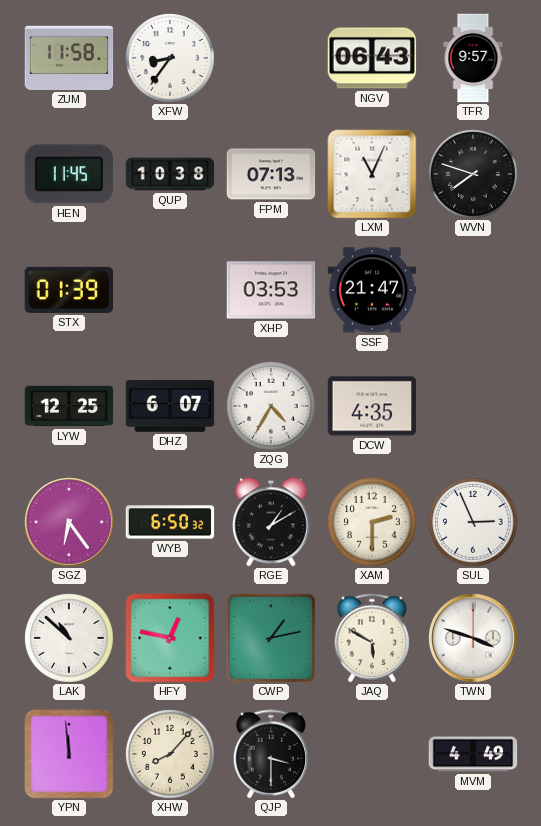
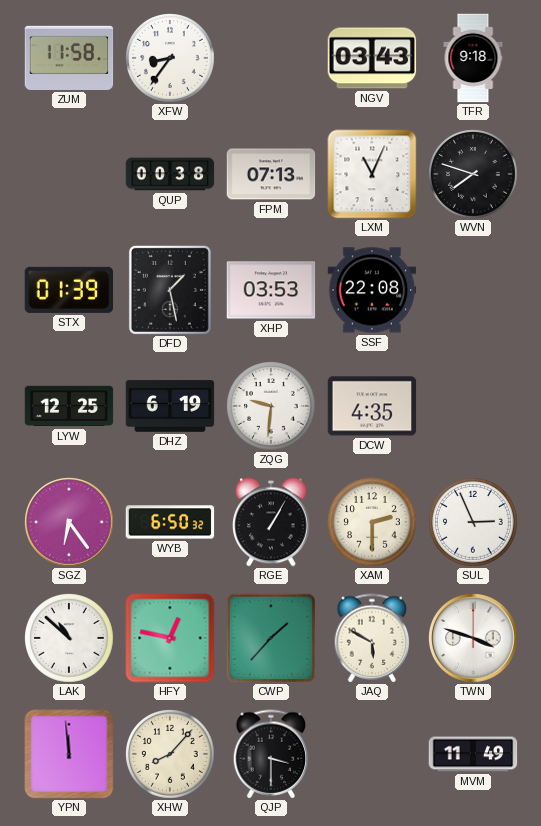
NGV: 06:43 -> 03:43
TFR: 9:57 -> 9:18
HEN: 11:45 -> none
QUP: 10:38 -> 00:38
DFD: none -> 1:28
SSF: 21:47 -> 22:08
DHZ: 6:07 -> 6:19
ZQG: 4:35 -> 9:31
RGE: 1:10 -> 1:05
CWP: 1:13 -> 1:37
MVM: 4:49 -> 11:49
